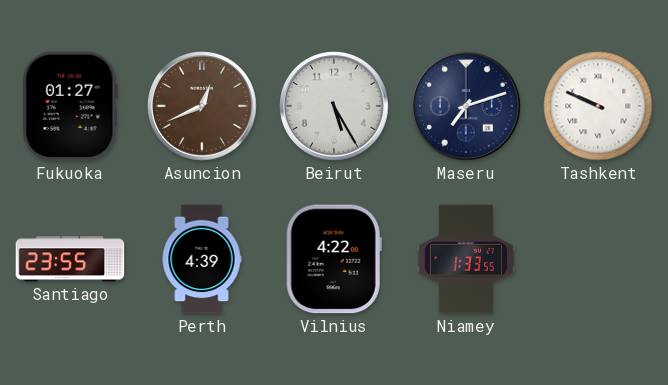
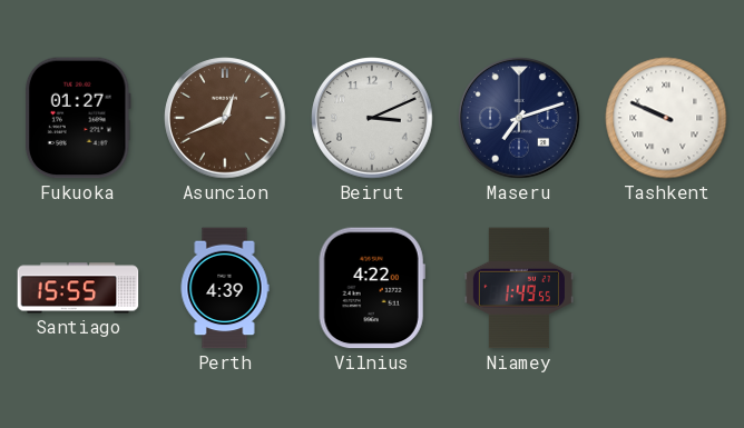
Beirut: 5:25 -> 3:11
Santiago: 23:55 -> 15:55
Niamey: 1:33 -> 1:49
